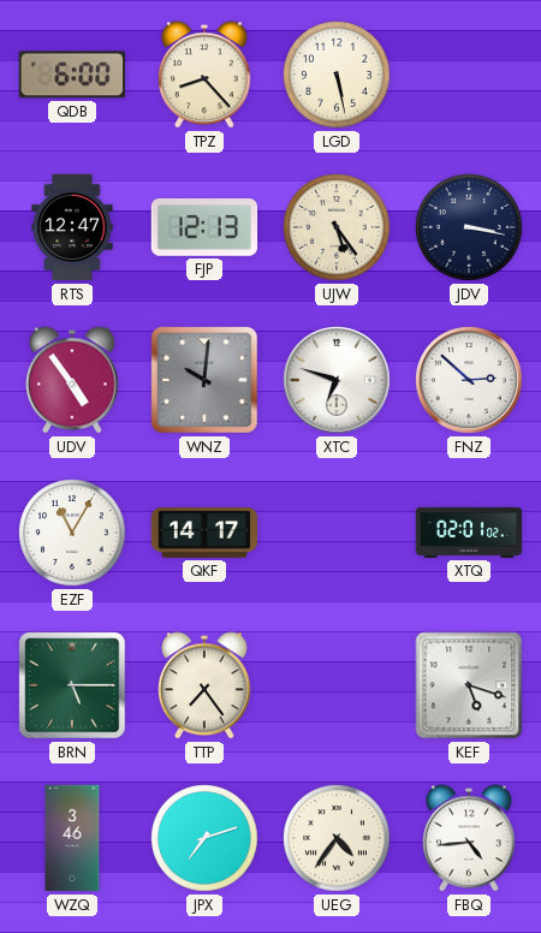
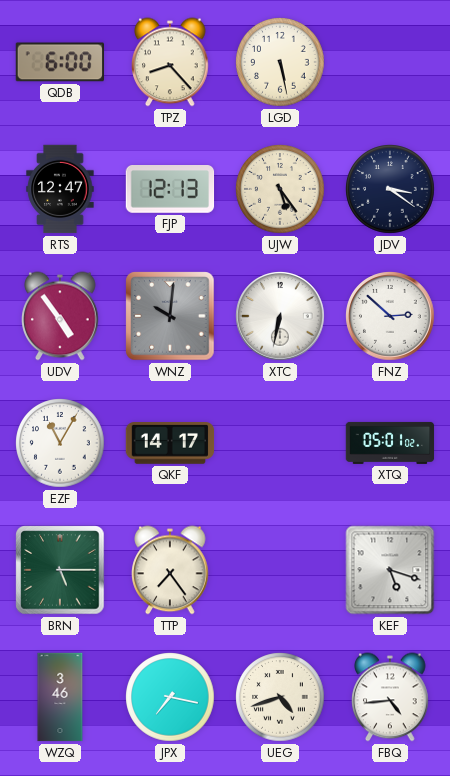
JDV: 3:17 -> 3:21
XTC: 6:48 -> 6:32
XTQ: 02:01 -> 05:01
JPX: 7:12 -> 7:17
UEG: 4:36 -> 4:42
